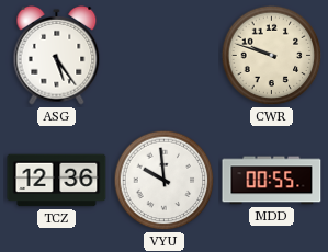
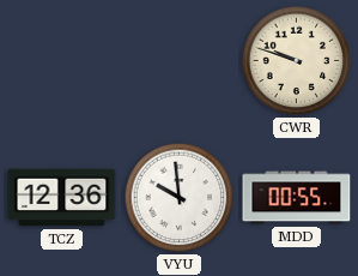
ASG: 5:24 -> none
